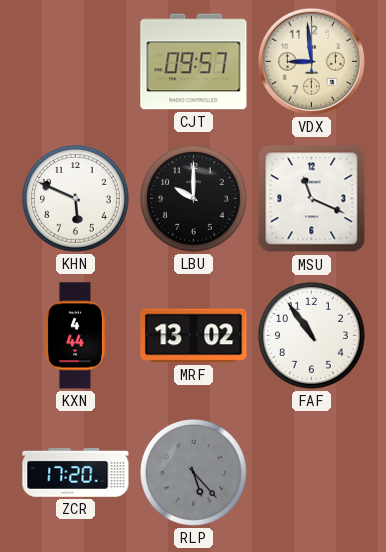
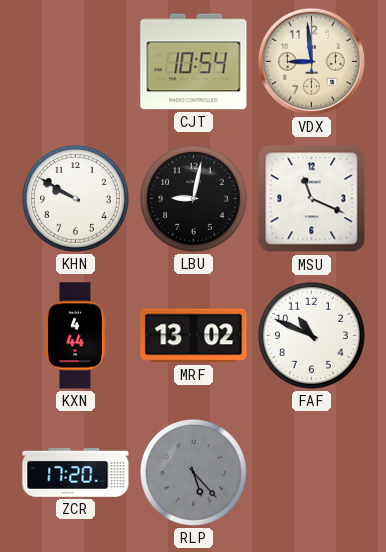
CJT: 09:57 -> 10:54
KHN: 5:49 -> 9:50
LBU: 10:00 -> 9:02
FAF: 10:54 -> 10:49
